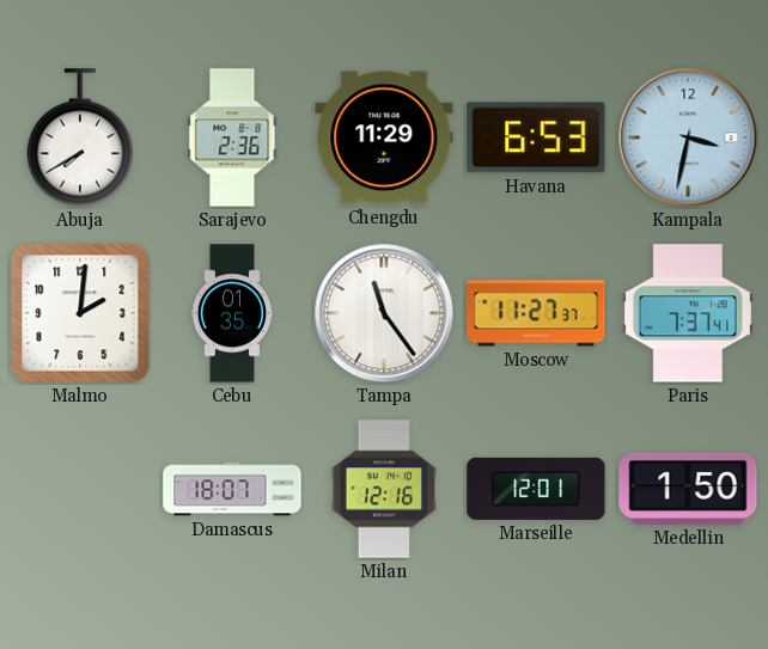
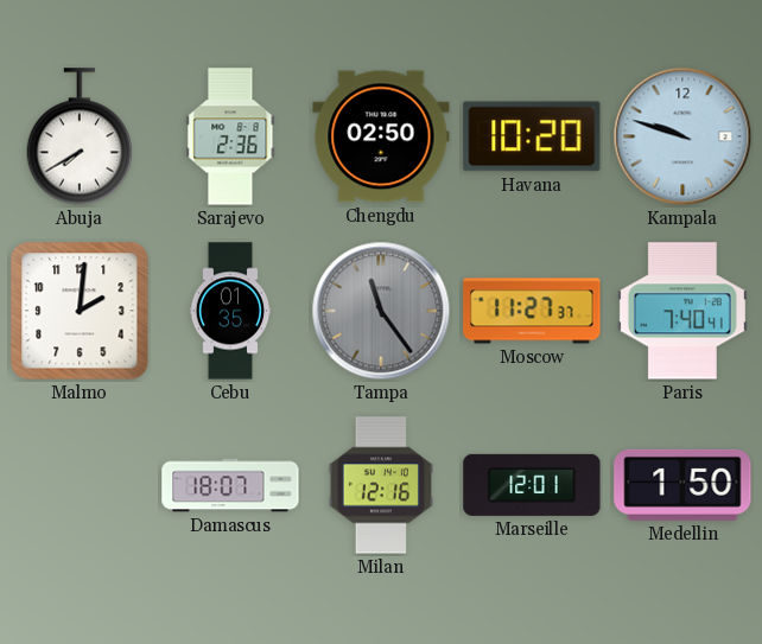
Chengdu: 11:29 -> 02:50
Havana: 6:53 -> 10:20
Kampala: 3:32 -> 9:48
Tampa dial: white -> grey
Paris: 7:37 -> 7:40
